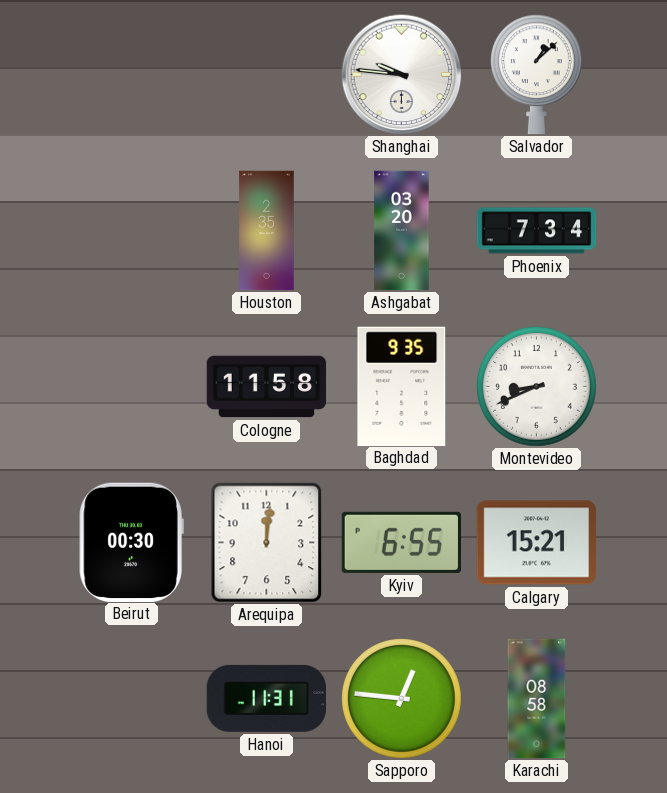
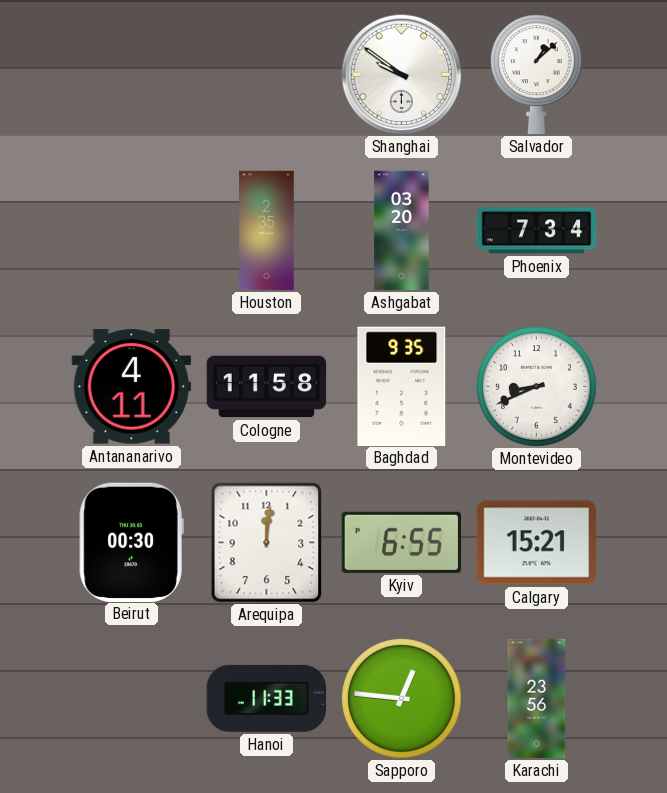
Shanghai: 9:46 -> 9:51
Antananarivo: none -> 4:11
Hanoi: 11:31 -> 11:33
Karachi: 08:58 -> 23:56
